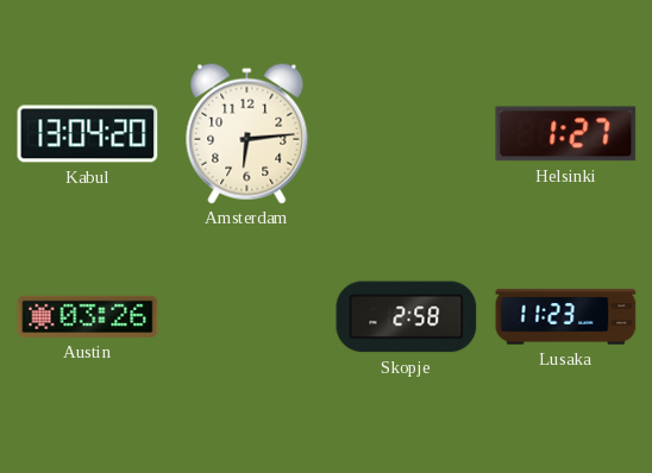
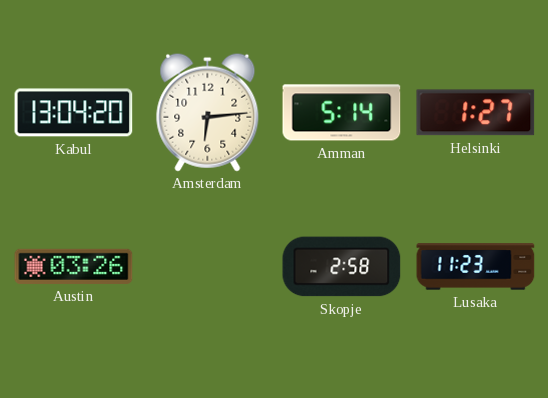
Amman: none -> 5:14
